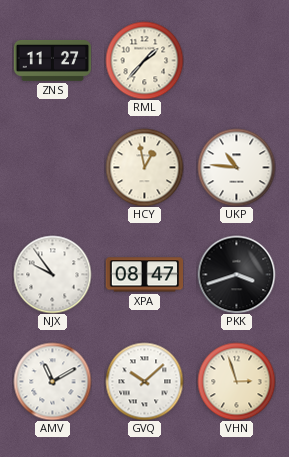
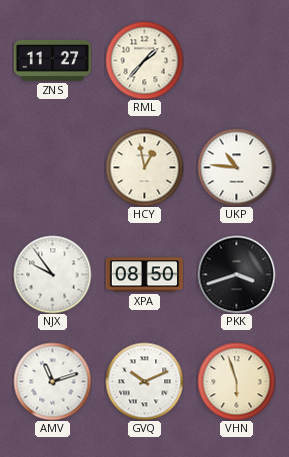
XPA: 08:47 -> 08:50
AMV: 11:10 -> 11:12
GVQ: 10:08 -> 10:11
VHN: 2:57 -> 5:57
